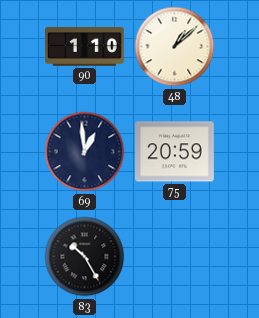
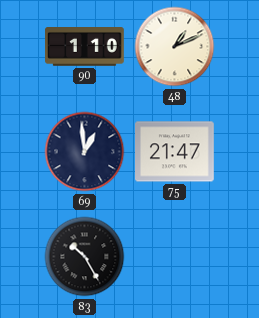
48: 1:08 -> 1:11
75: 20:59 -> 21:47
